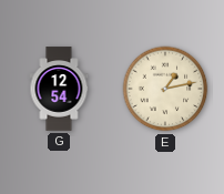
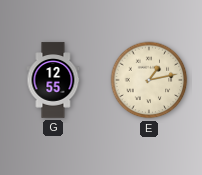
G: 12:54 -> 12:55
